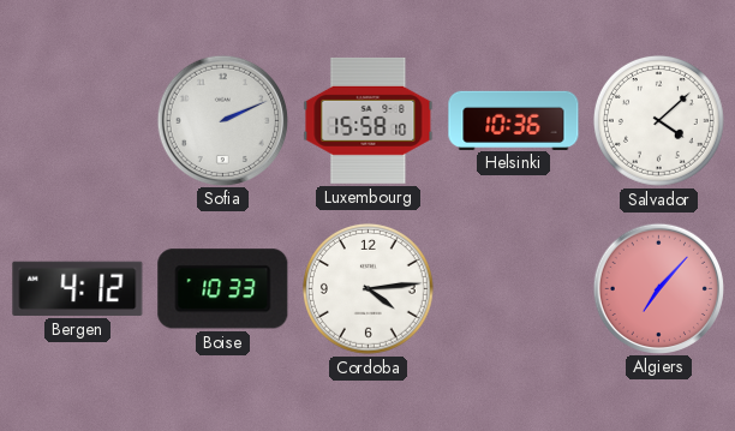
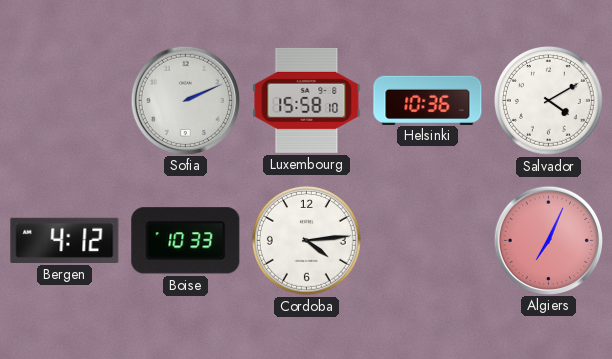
Salvador: 4:08 -> 4:10
Algiers: 7:07 -> 7:04
